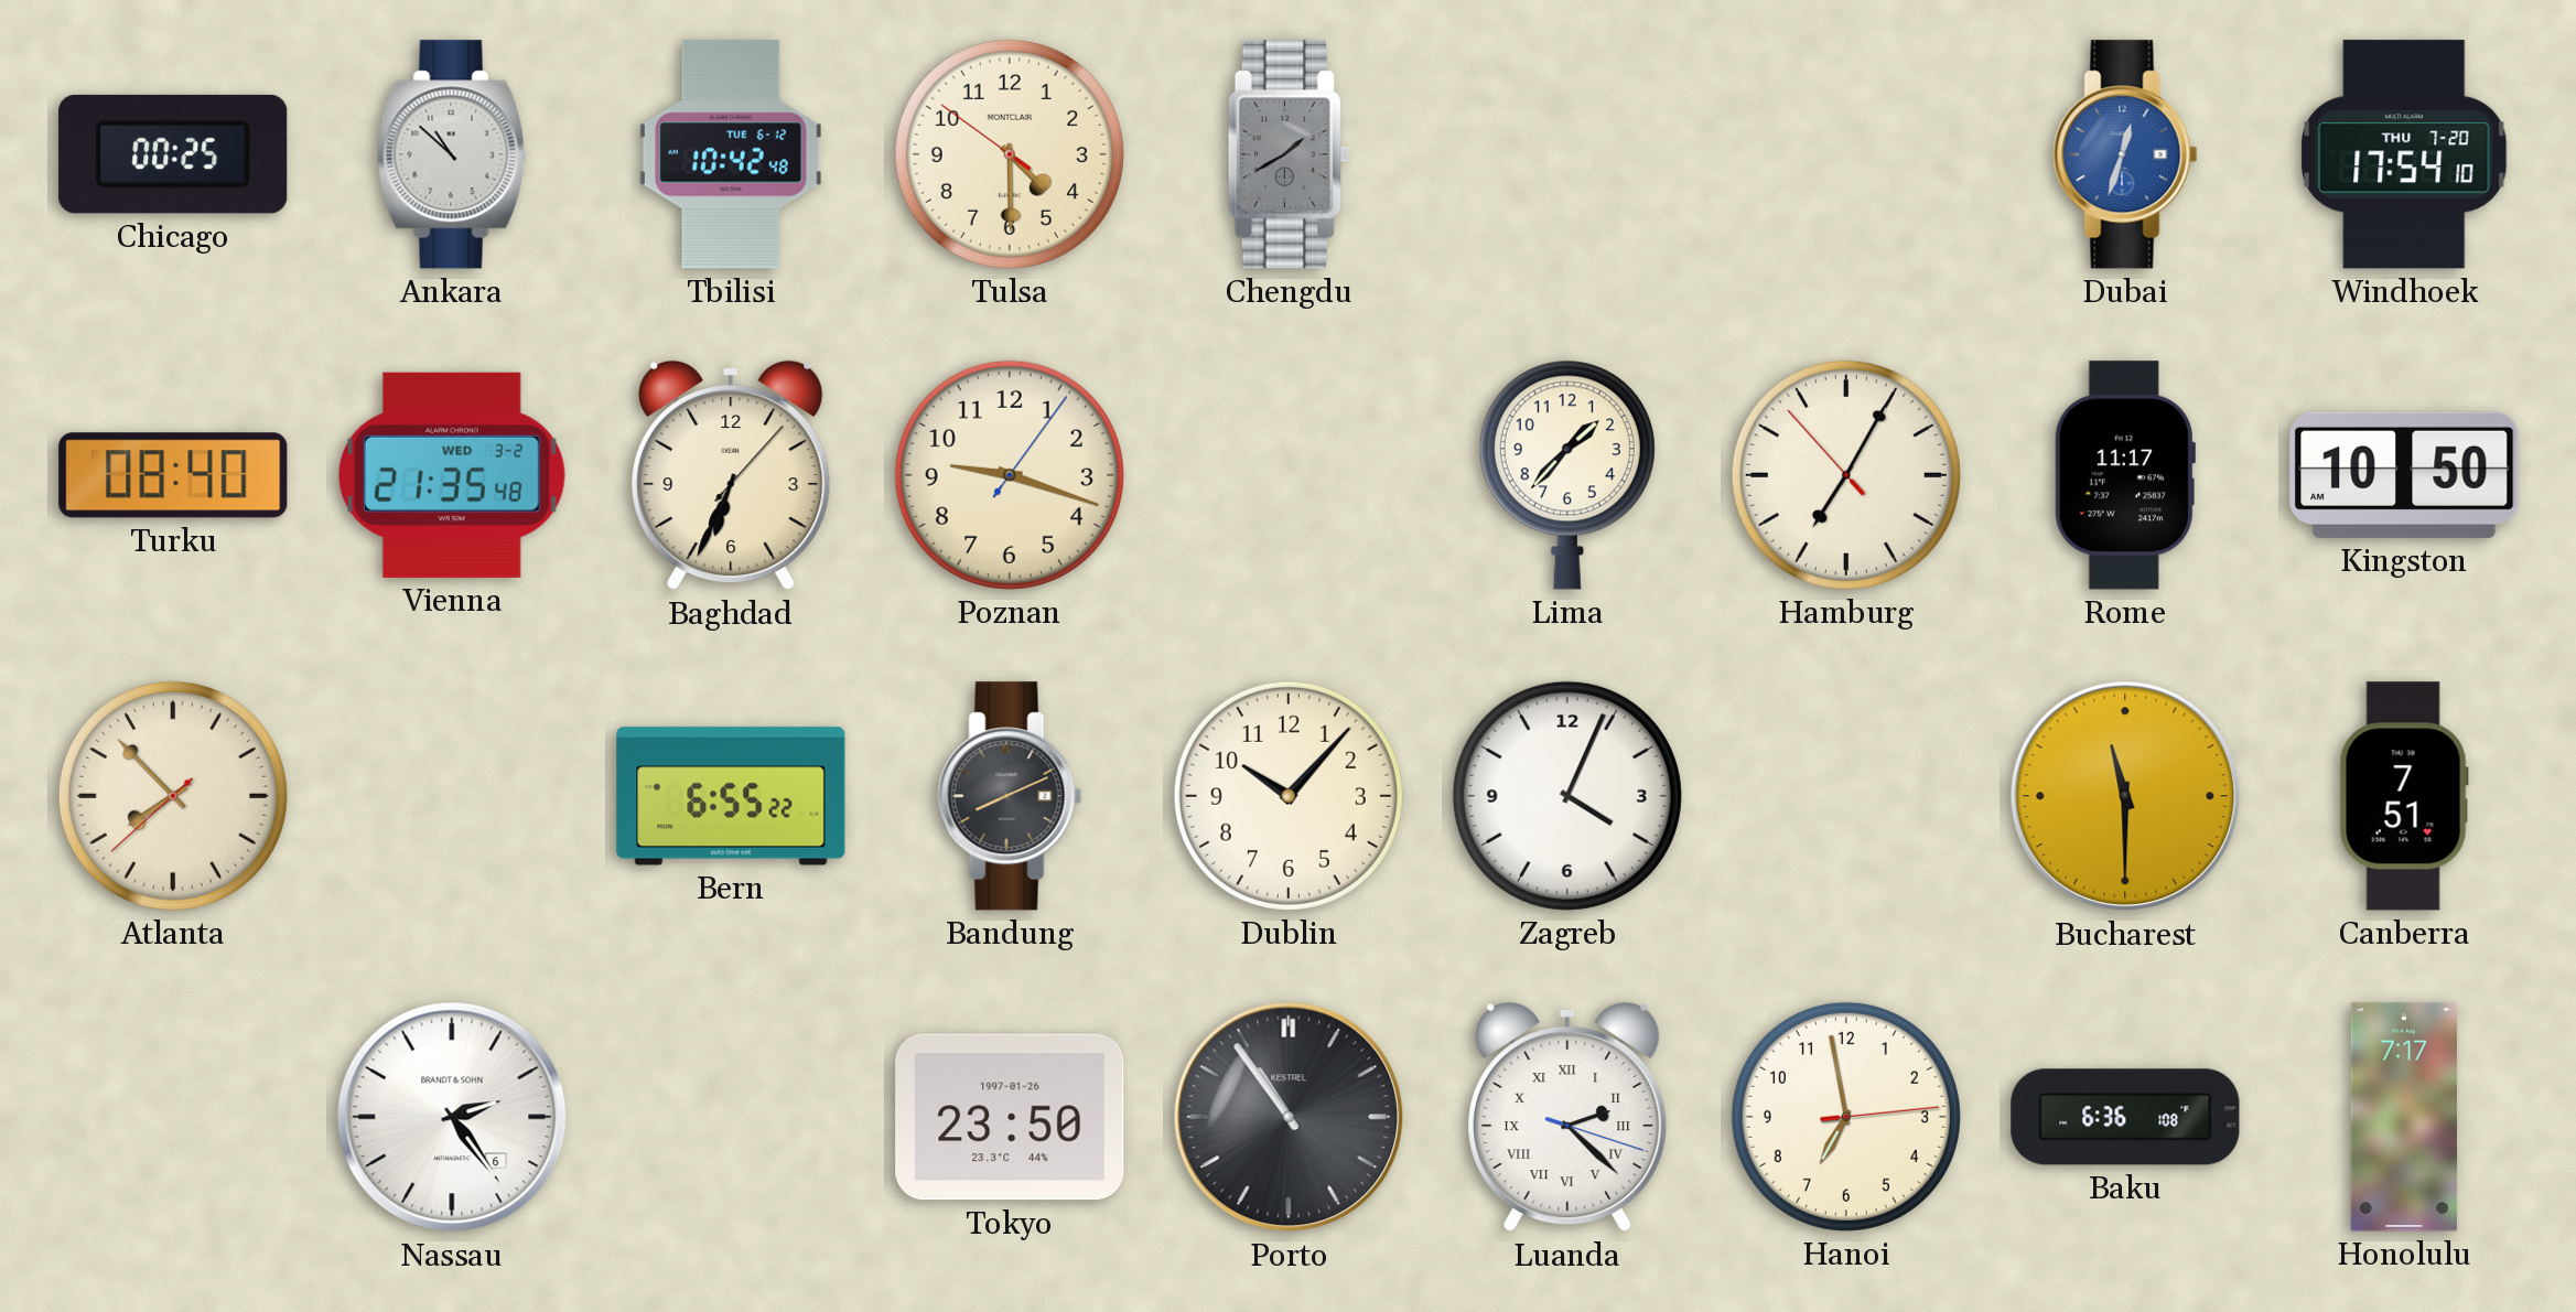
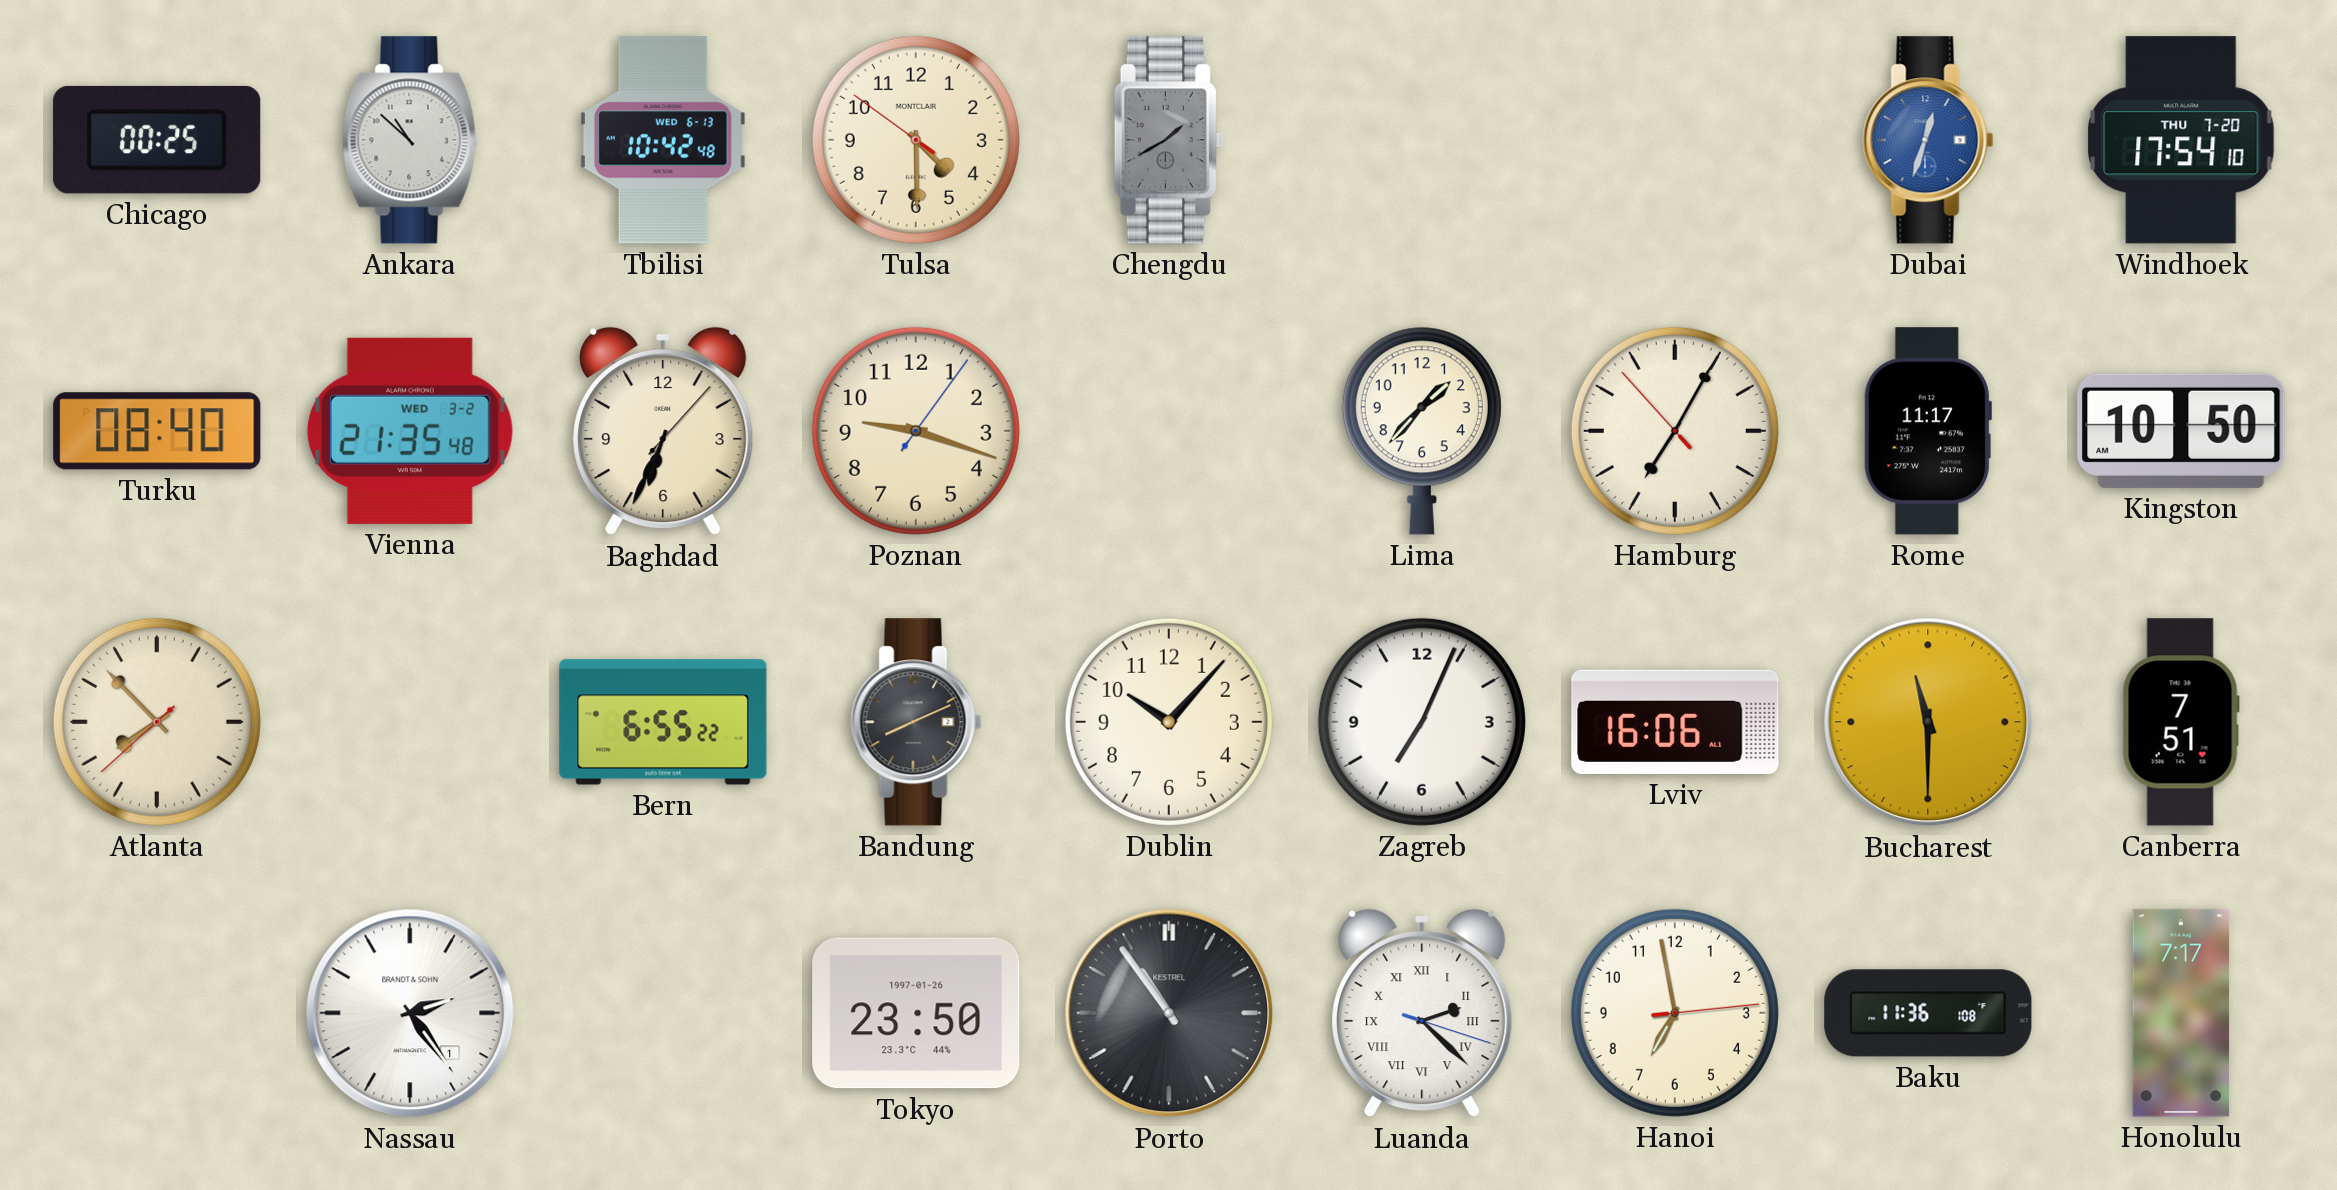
Tbilisi date: TUE 6-12 -> WED 6-13
Zagreb: 4:04 -> 7:04
Lviv: none -> 16:06
Nassau date: 6 -> 1
Baku: 6:36 -> 11:36
